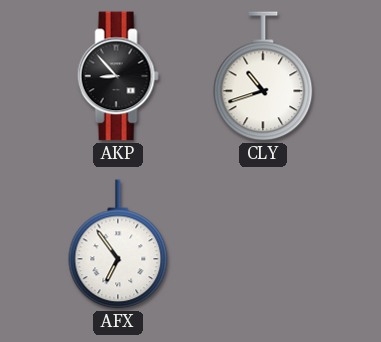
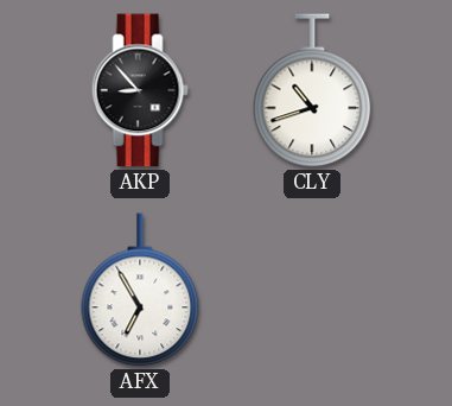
AFX: 6:54 -> 6:55
